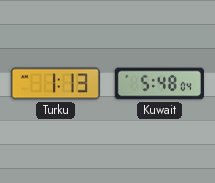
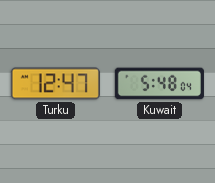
Turku: 1:13 -> 12:47
